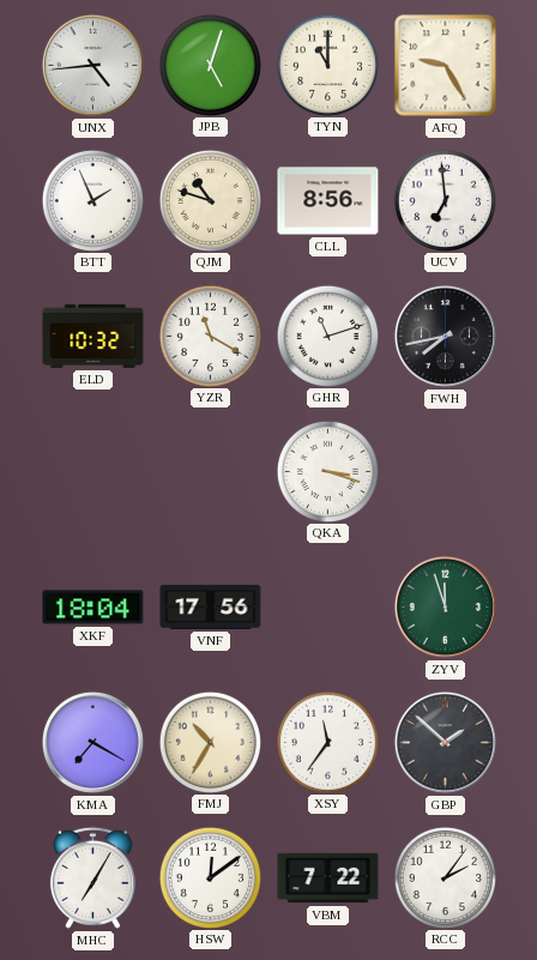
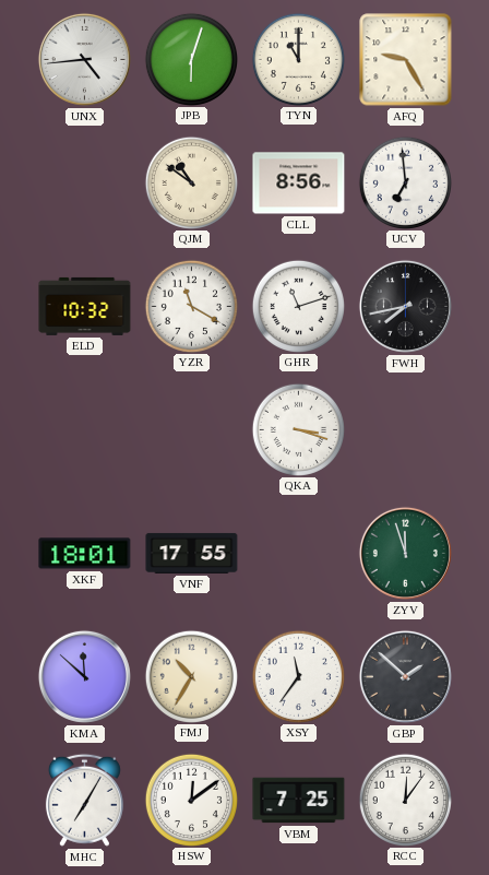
JPB: 5:03 -> 6:03
BTT: 1:56 -> none
QJM: 10:48 -> 10:51
XKF: 18:04 -> 18:01
VNF: 17:56 -> 17:55
KMA: 7:20 -> 11:52
VBM: 7:22 -> 7:25
RCC: 2:06 -> 12:06
